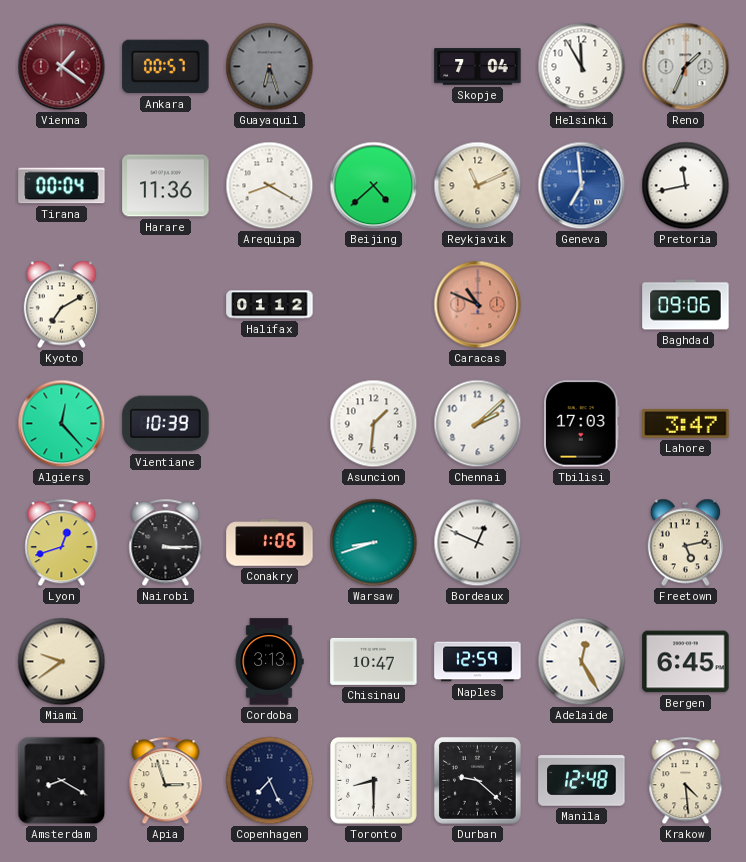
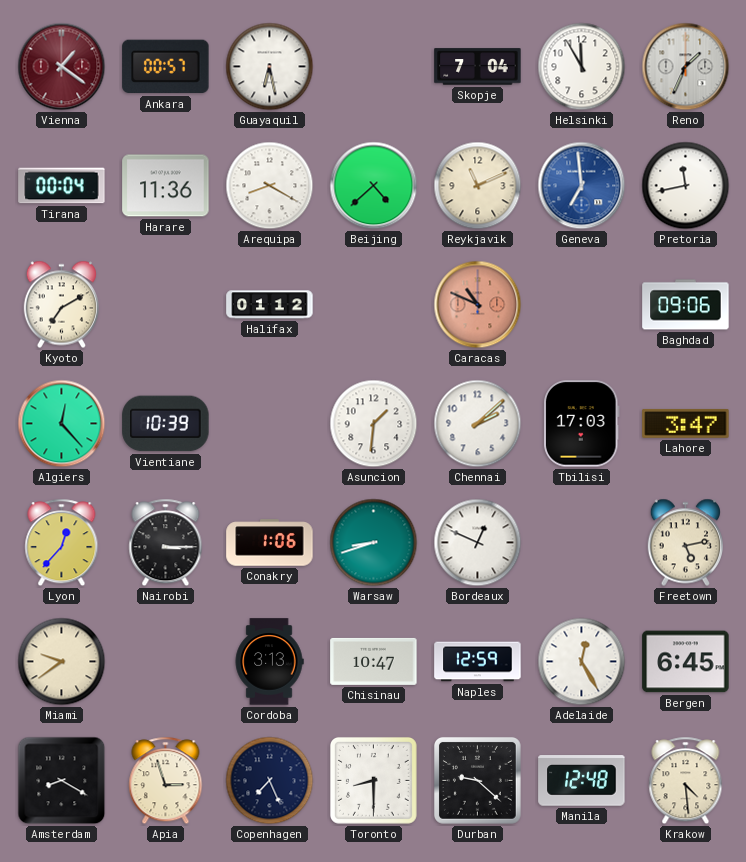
Guayaquil: 6:27 -> 6:28
Guayaquil dial: grey -> white
Lyon: 12:42 -> 12:37
